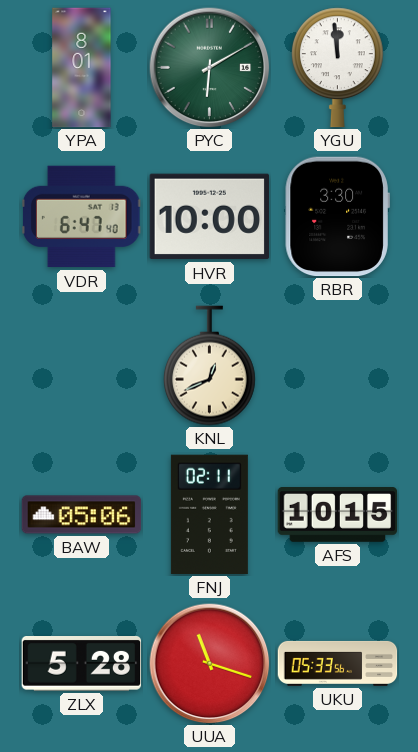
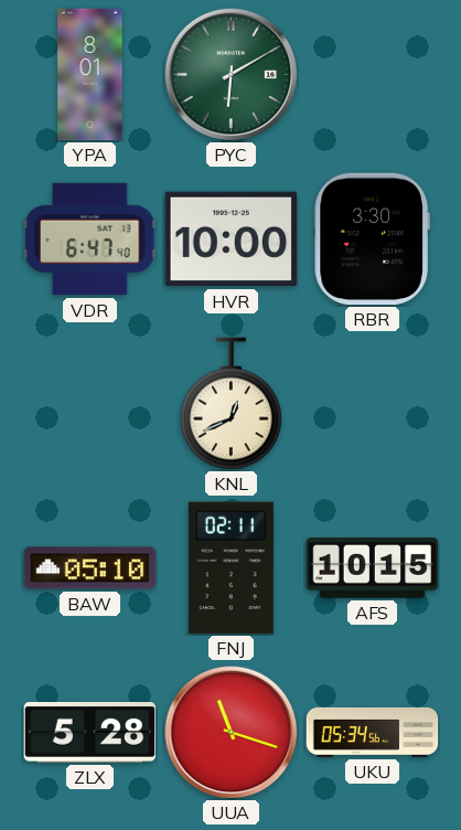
YGU: 11:59 -> none
BAW: 05:06 -> 05:10
UKU: 05:33 -> 05:34
